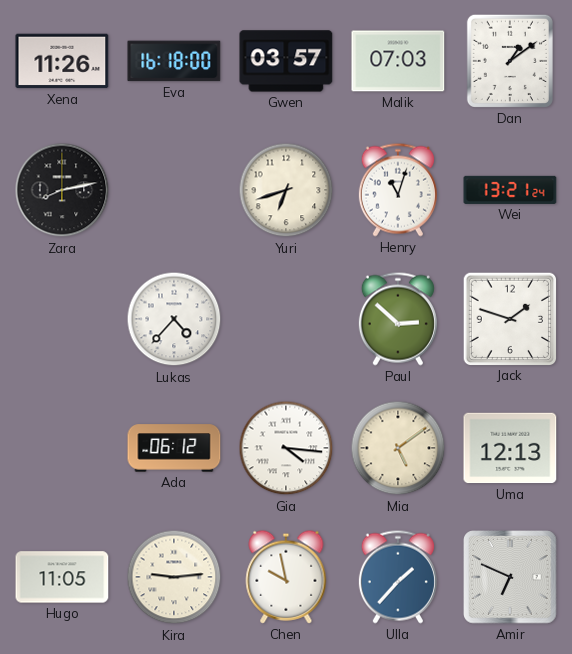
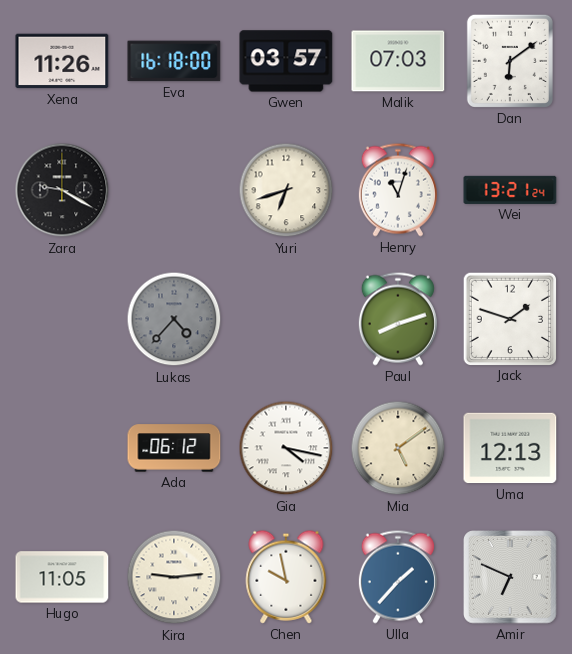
Dan: 1:09 -> 6:09
Zara: 8:13 -> 9:20
Lukas dial: white -> grey
Paul: 2:52 -> 8:12
Gia: 4:16 -> 4:17
